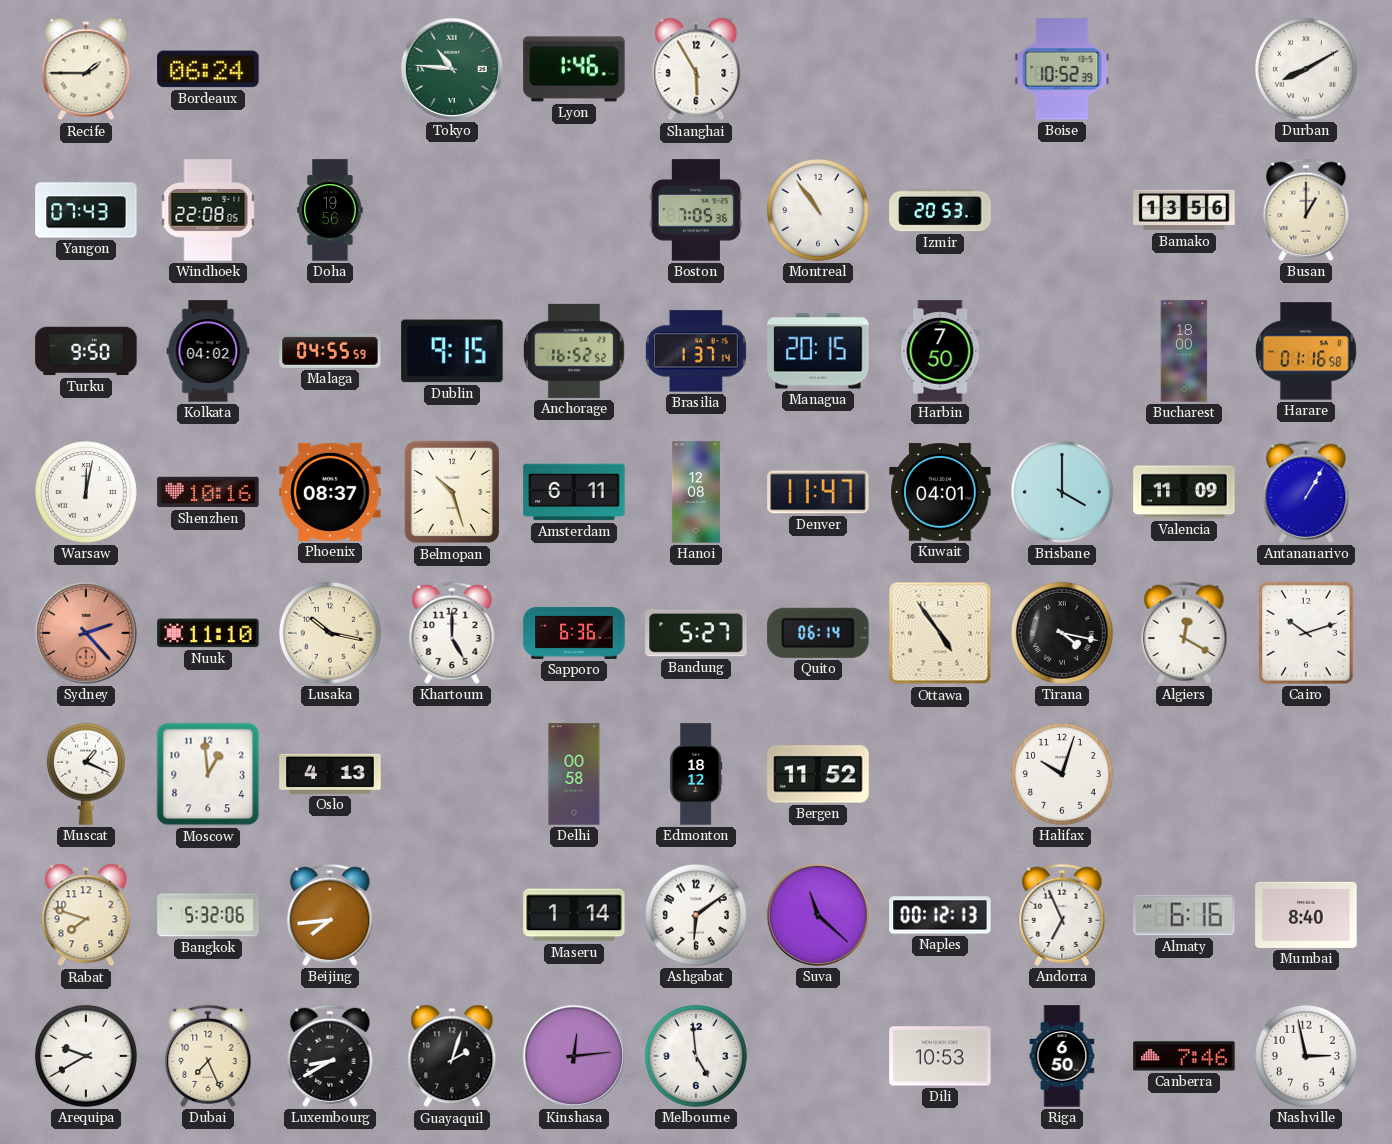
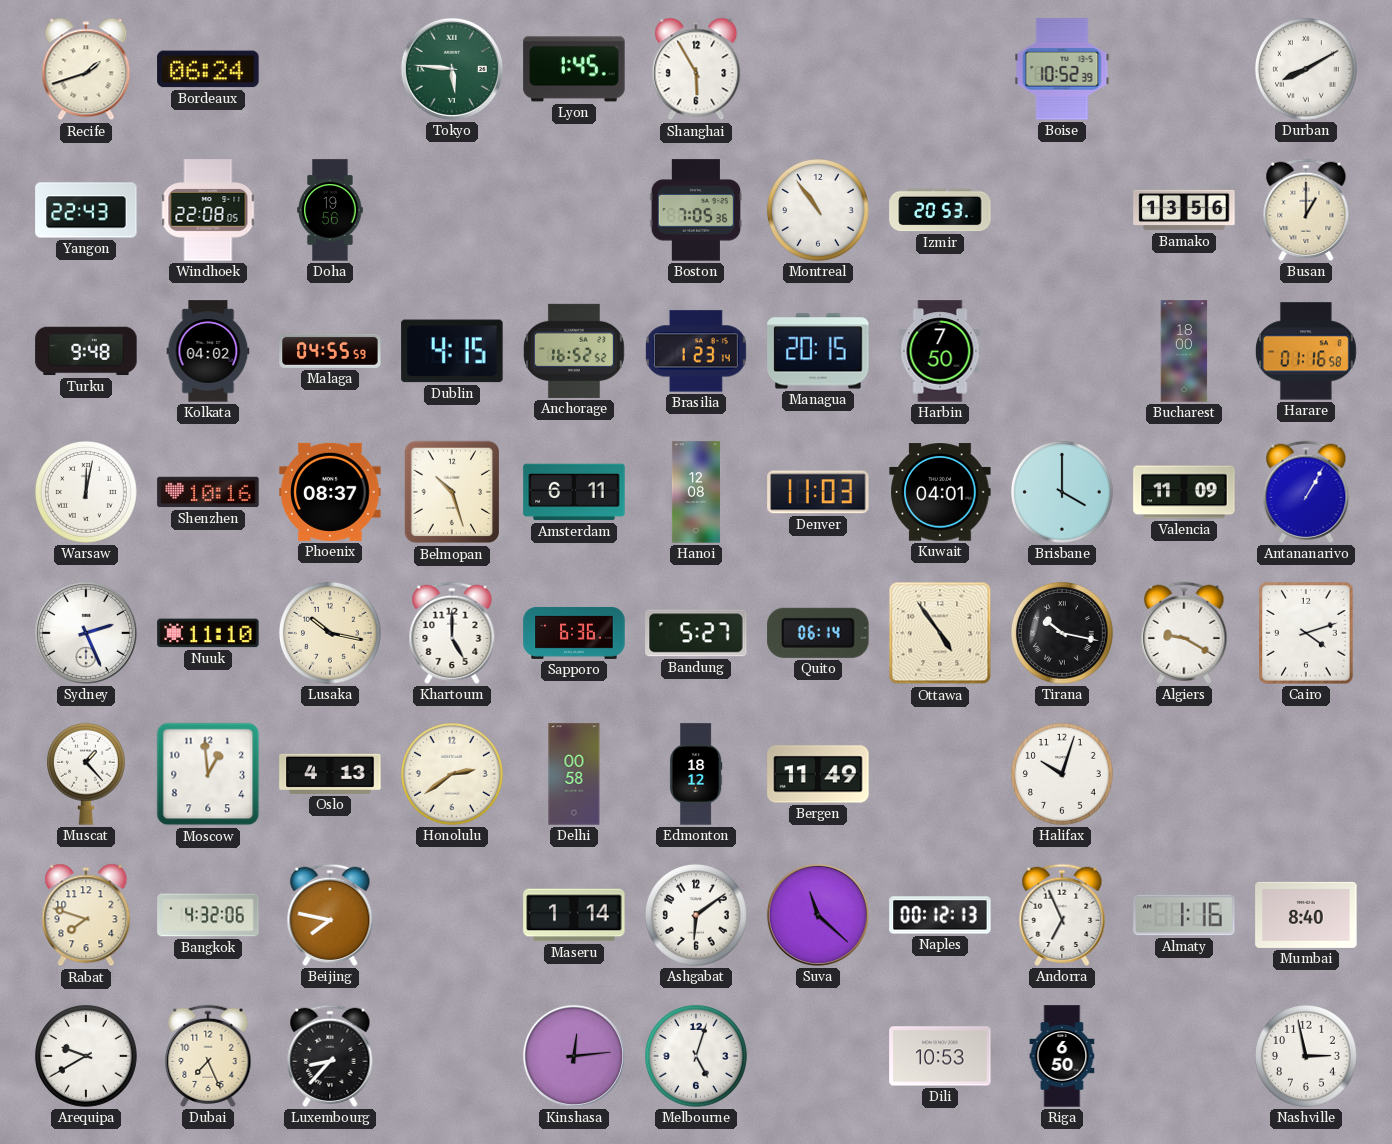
Recife: 1:45 -> 1:42
Tokyo: 10:46 -> 5:46
Lyon: 1:46 -> 1:45
Yangon: 07:43 -> 22:43
Turku: 9:50 -> 9:48
Dublin: 9:15 -> 4:15
Brasilia: 1:37 -> 1:23
Denver: 11:47 -> 11:03
Sydney: 2:23 -> 2:26
Sydney dial: salmon -> white
Tirana: 4:17 -> 10:17
Algiers: 12:20 -> 9:20
Cairo: 10:12 -> 4:12
Muscat: 1:19 -> 1:23
Honolulu: none -> 2:39
Bergen: 11:52 -> 11:49
Bangkok: 5:32 -> 4:32
Beijing: 7:44 -> 7:47
Almaty: 6:16 -> 1:16
Luxembourg: 8:40 -> 8:37
Guayaquil: 2:03 -> none
Melbourne: 4:59 -> 5:03
Canberra: 7:46 -> none
